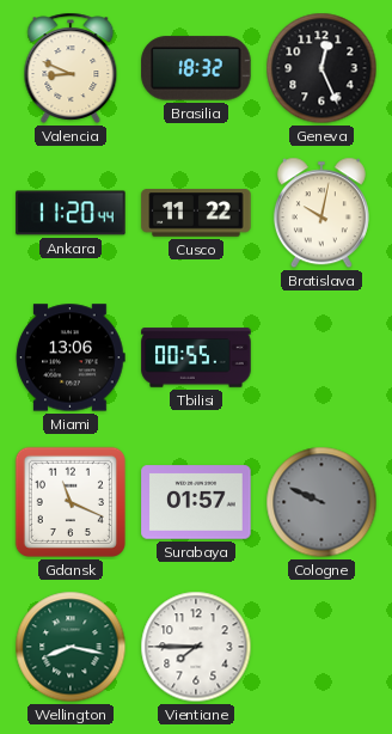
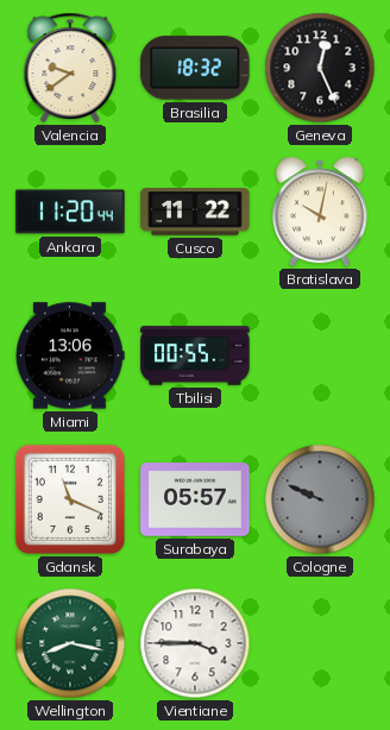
Valencia: 8:49 -> 9:39
Surabaya: 01:57 -> 05:57
Vientiane: 7:45 -> 3:45
